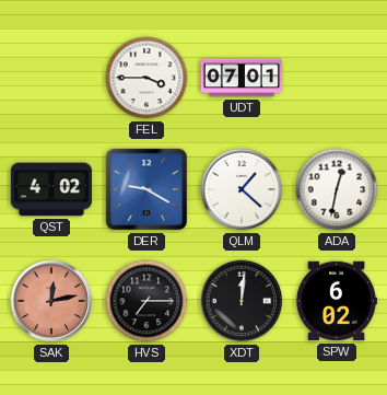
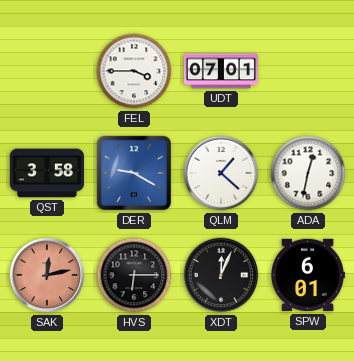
QST: 4:02 -> 3:58
HVS: 7:15 -> 6:15
XDT: 12:01 -> 12:04
SPW: 6:02 -> 6:01
